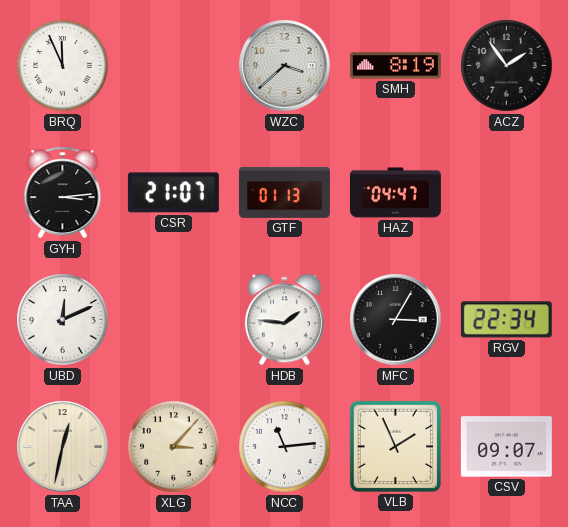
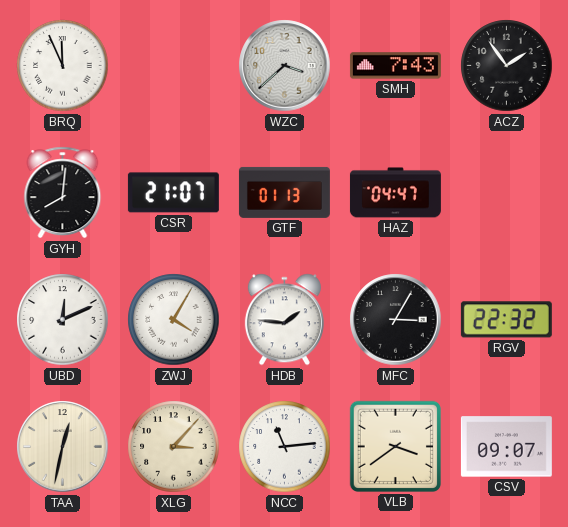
SMH: 8:19 -> 7:43
GYH: 3:14 -> 8:01
ZWJ: none -> 4:05
RGV: 22:34 -> 22:32
VLB: 1:56 -> 3:39
